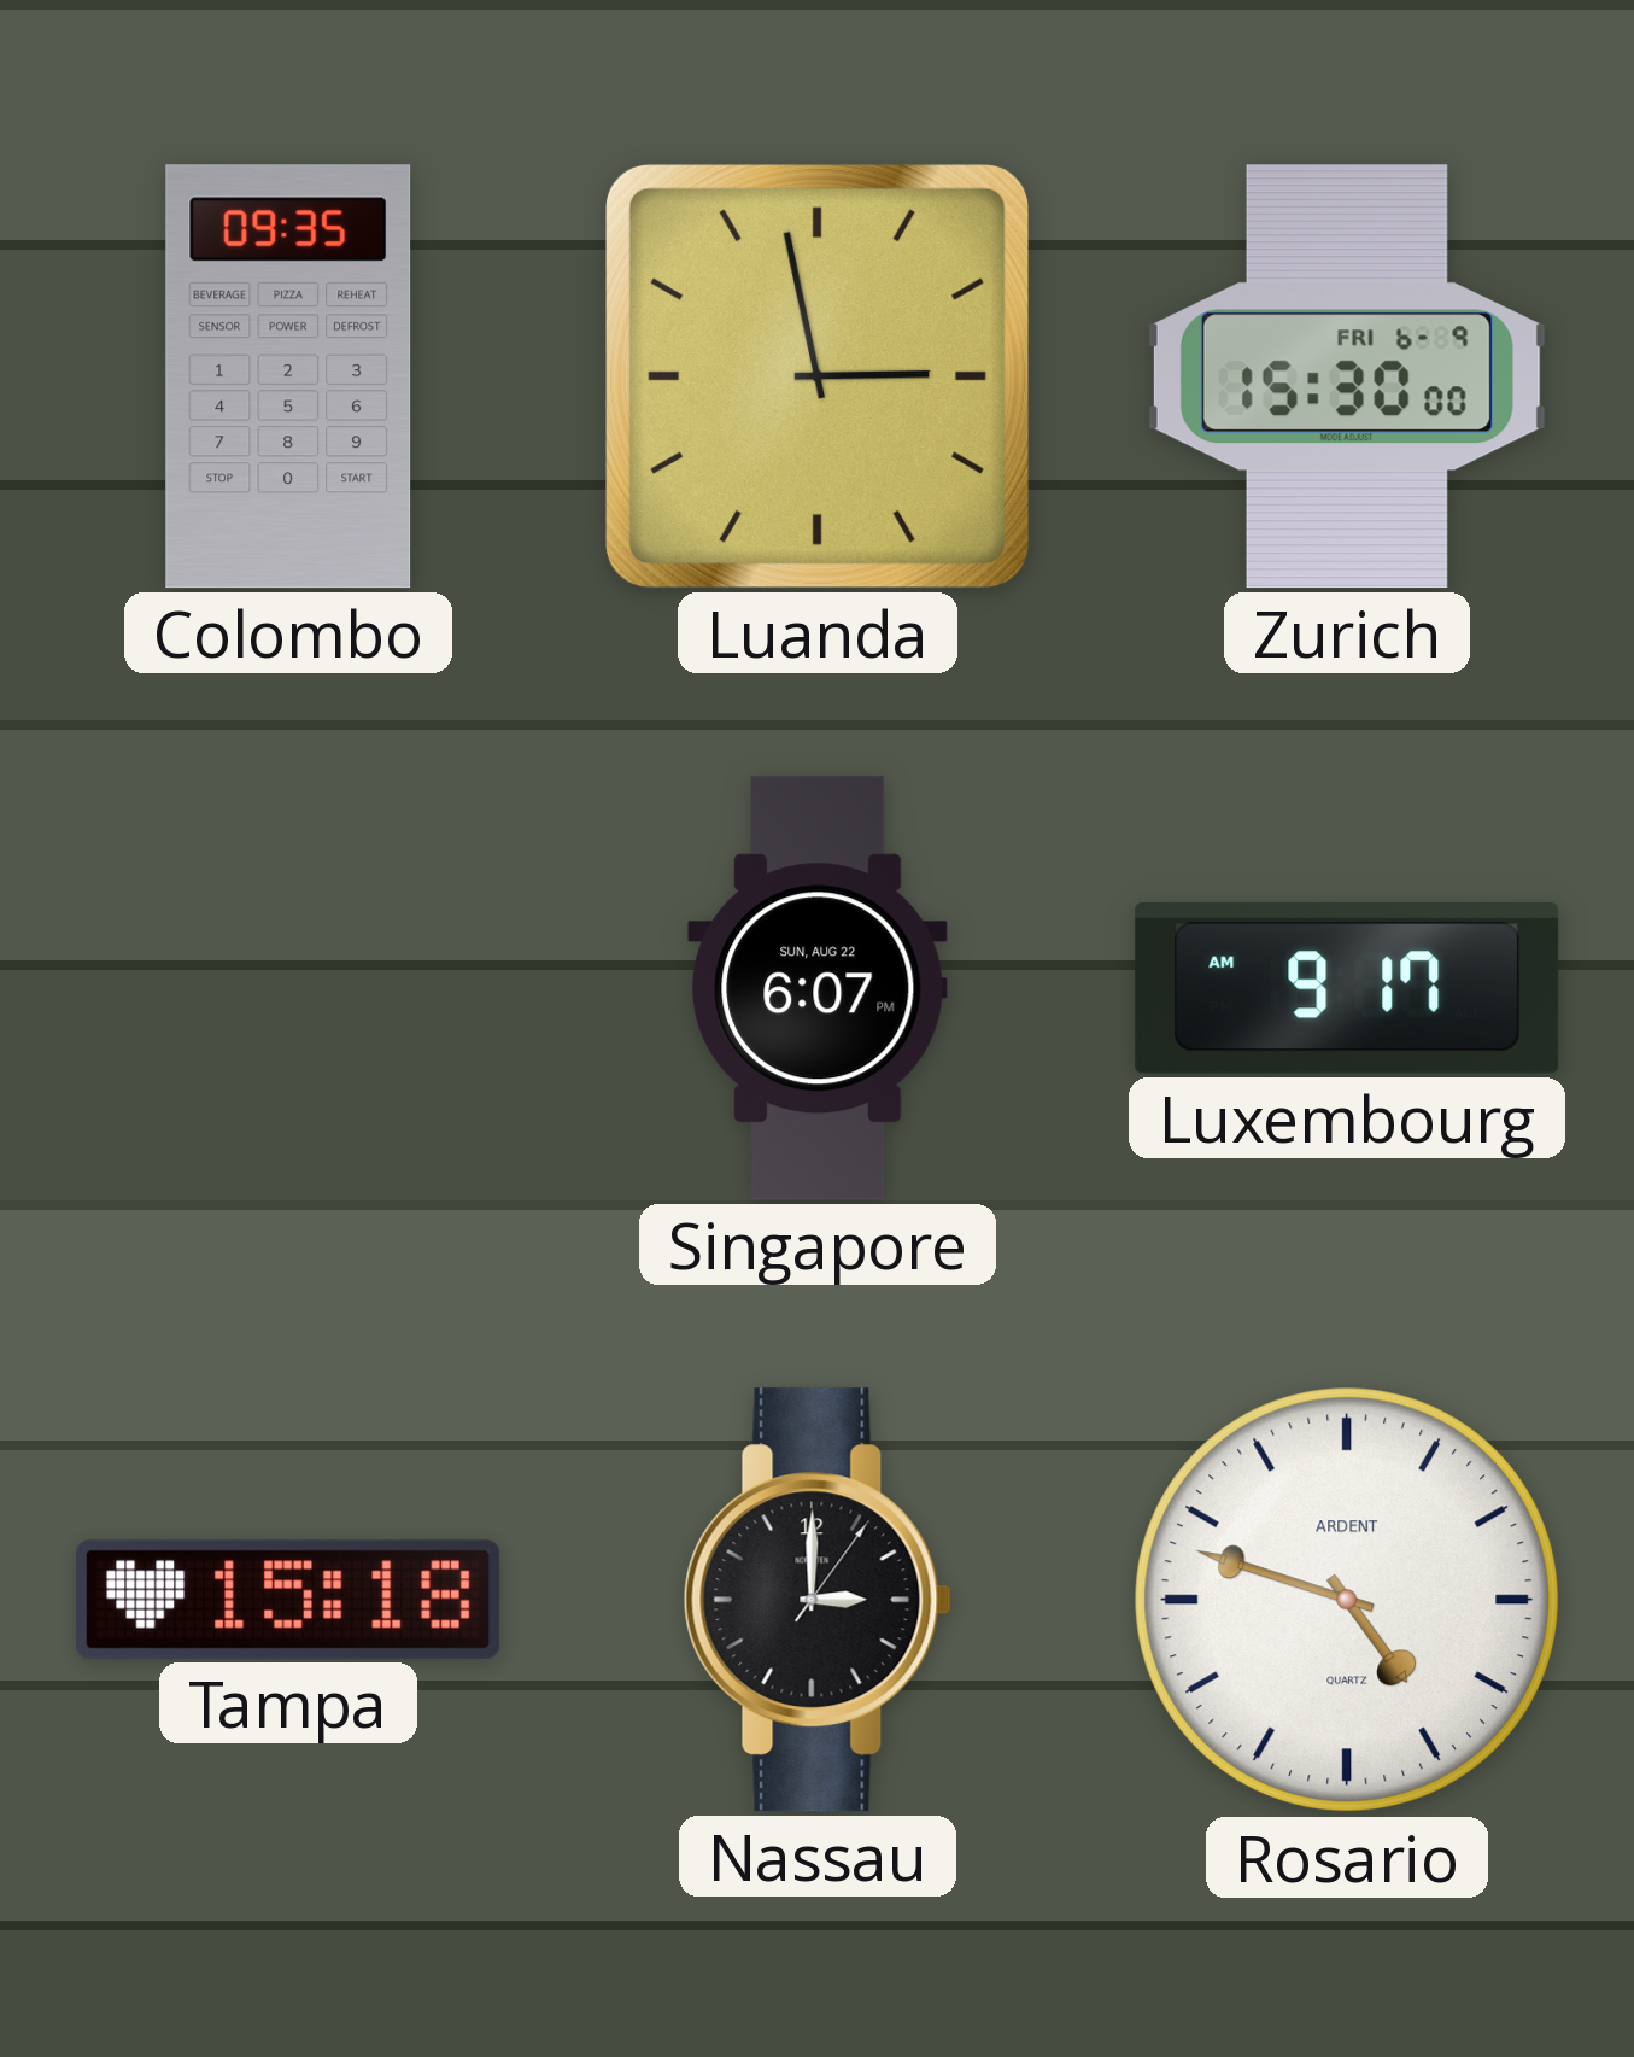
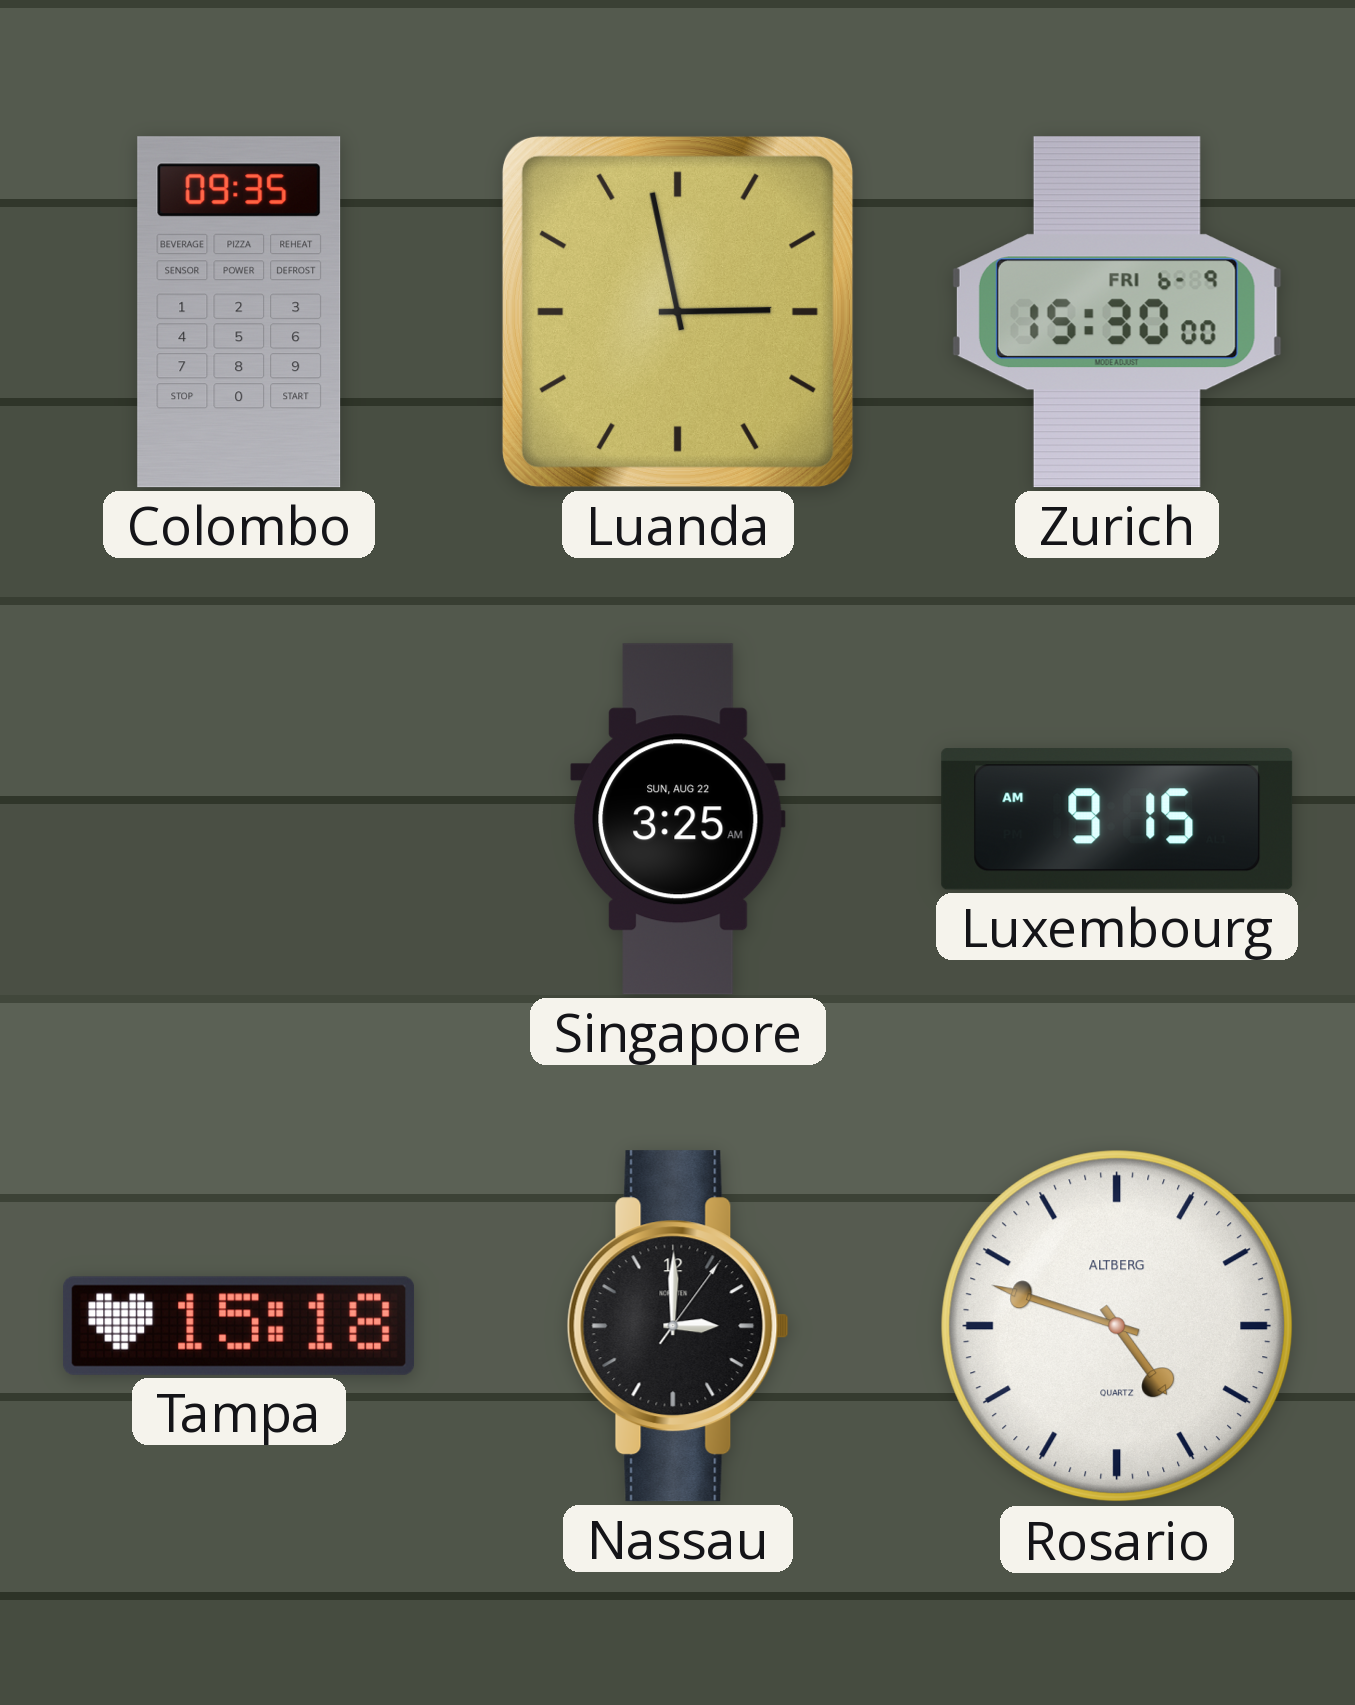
Singapore: 6:07 -> 3:25
Luxembourg: 9:17 -> 9:15
Rosario brand: ARDENT -> ALTBERG
